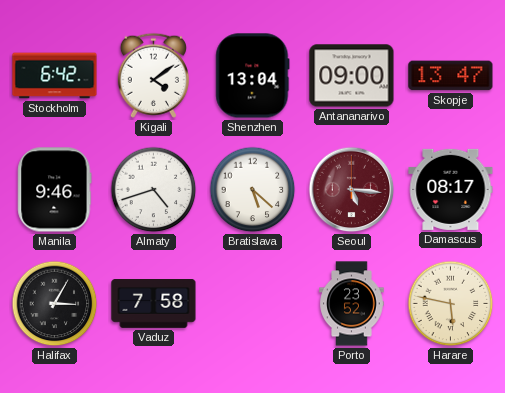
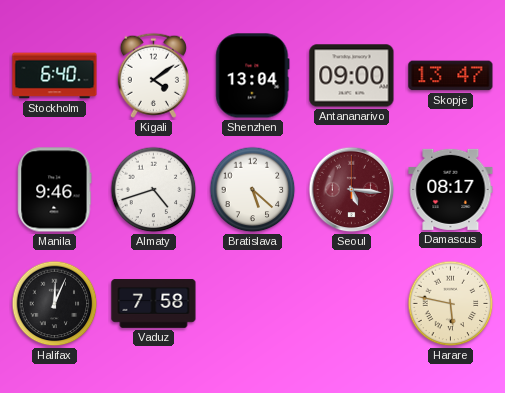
Stockholm: 6:42 -> 6:40
Halifax: 3:05 -> 12:04
Porto: 23:52 -> none
